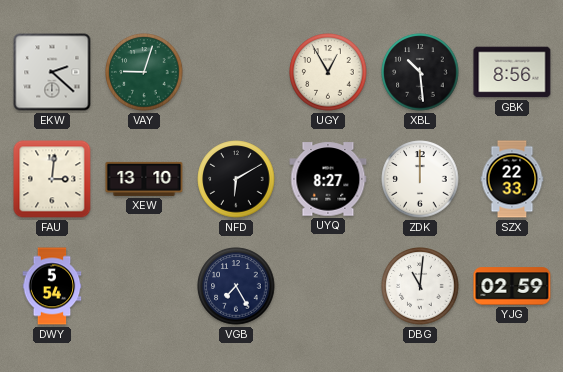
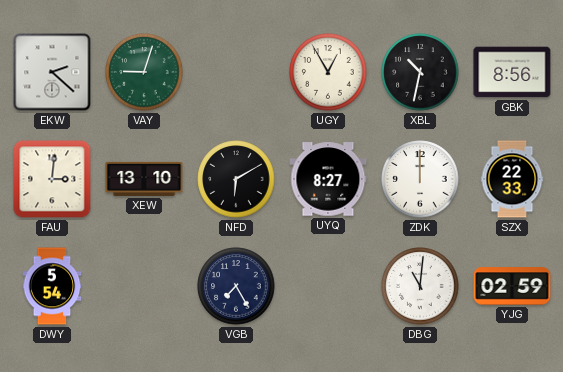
XBL: 10:29 -> 10:32
